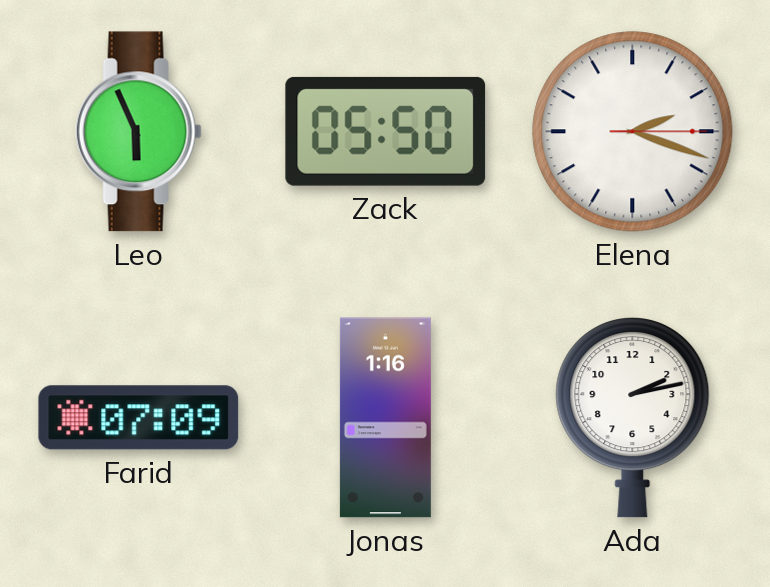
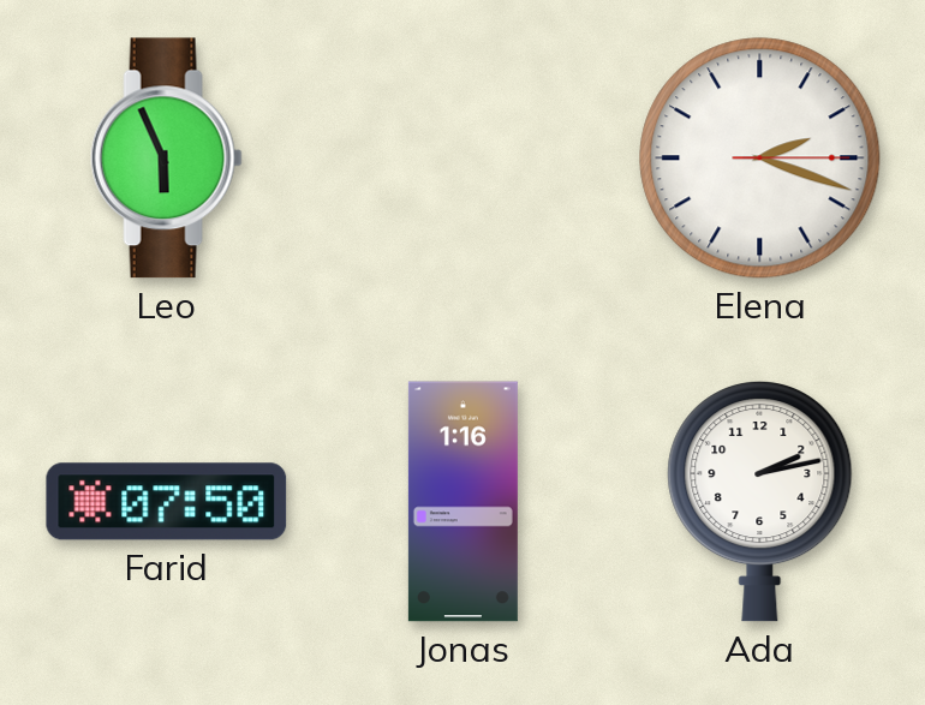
Zack: 05:50 -> none
Farid: 07:09 -> 07:50
